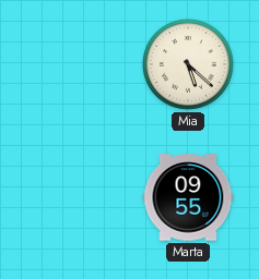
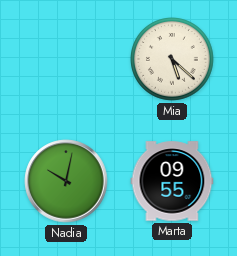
Nadia: none -> 10:02
